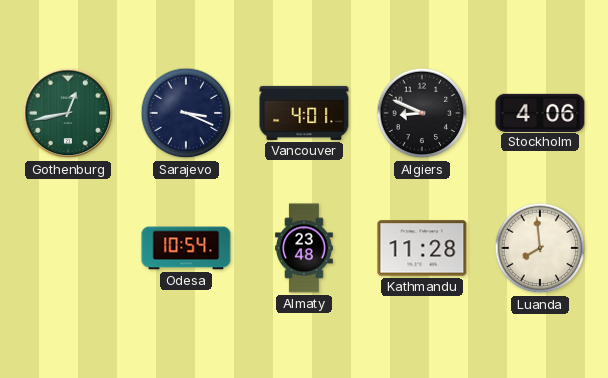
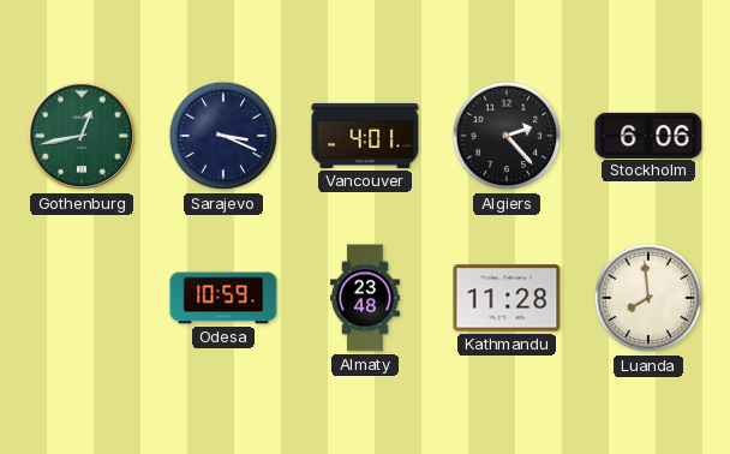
Algiers: 8:49 -> 2:23
Stockholm: 4:06 -> 6:06
Odesa: 10:54 -> 10:59
